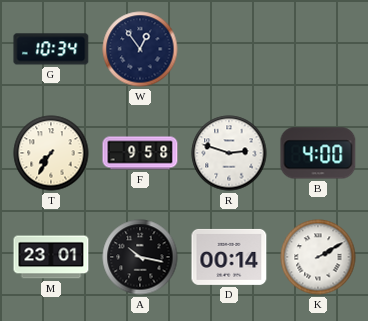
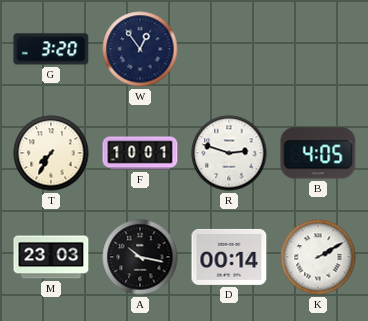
G: 10:34 -> 3:20
F: 9:58 -> 10:01
B: 4:00 -> 4:05
M: 23:01 -> 23:03
